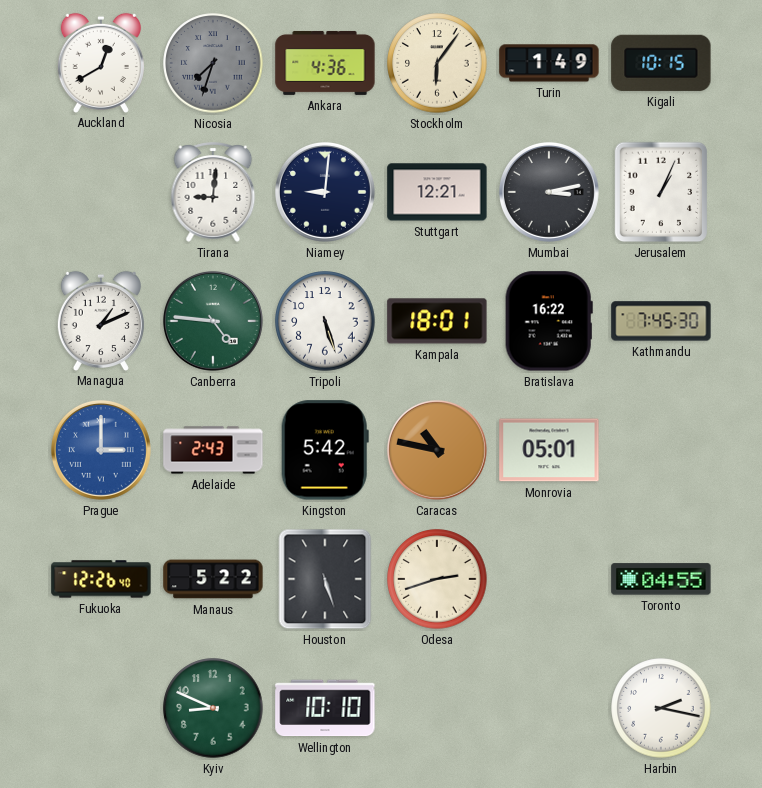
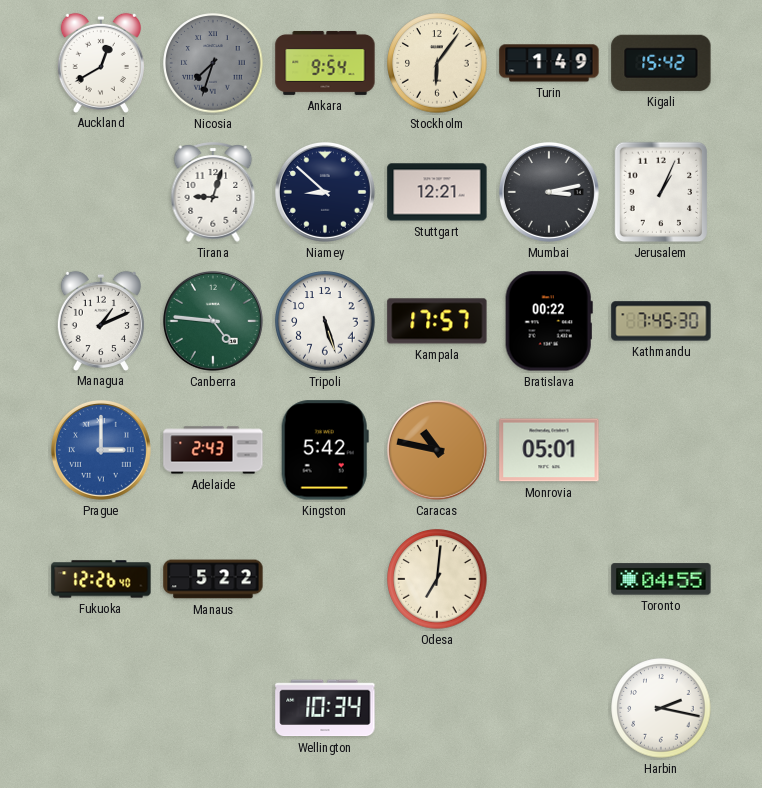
Ankara: 4:36 -> 9:54
Kigali: 10:15 -> 15:42
Tirana: 9:01 -> 9:03
Niamey: 9:01 -> 8:52
Kampala: 18:01 -> 17:57
Bratislava: 16:22 -> 00:22
Houston: 5:27 -> none
Odesa: 2:42 -> 7:01
Kyiv: 8:49 -> none
Wellington: 10:10 -> 10:34
